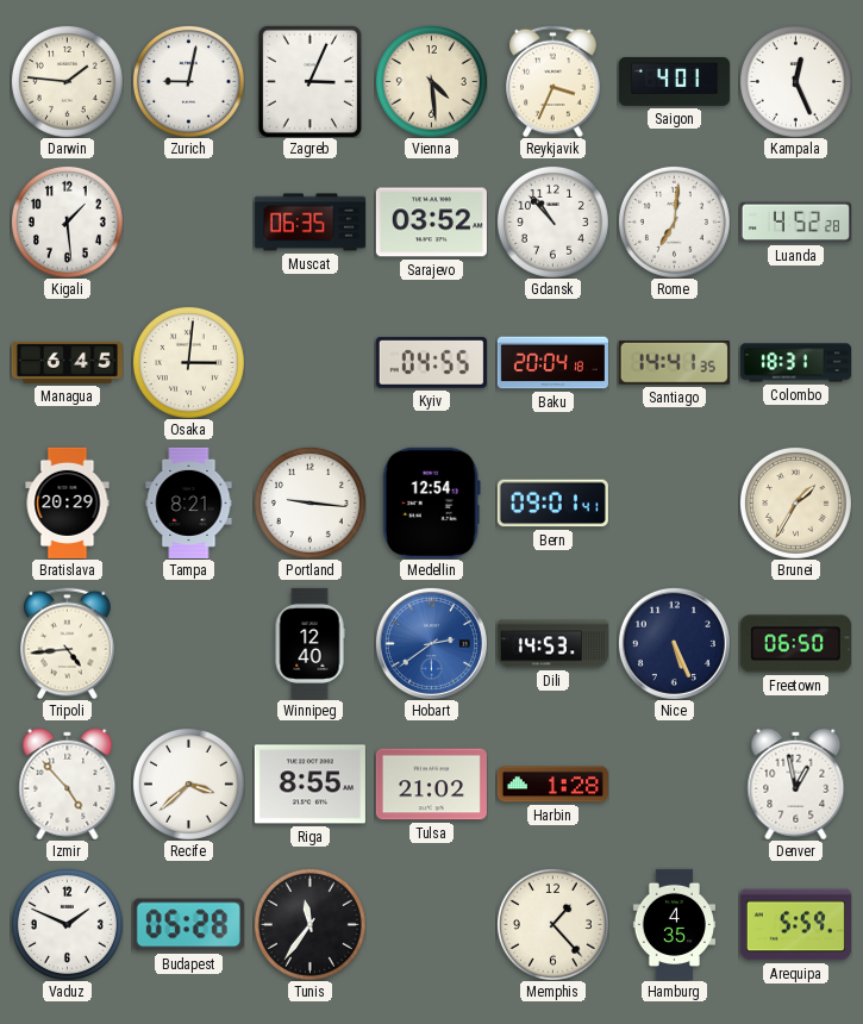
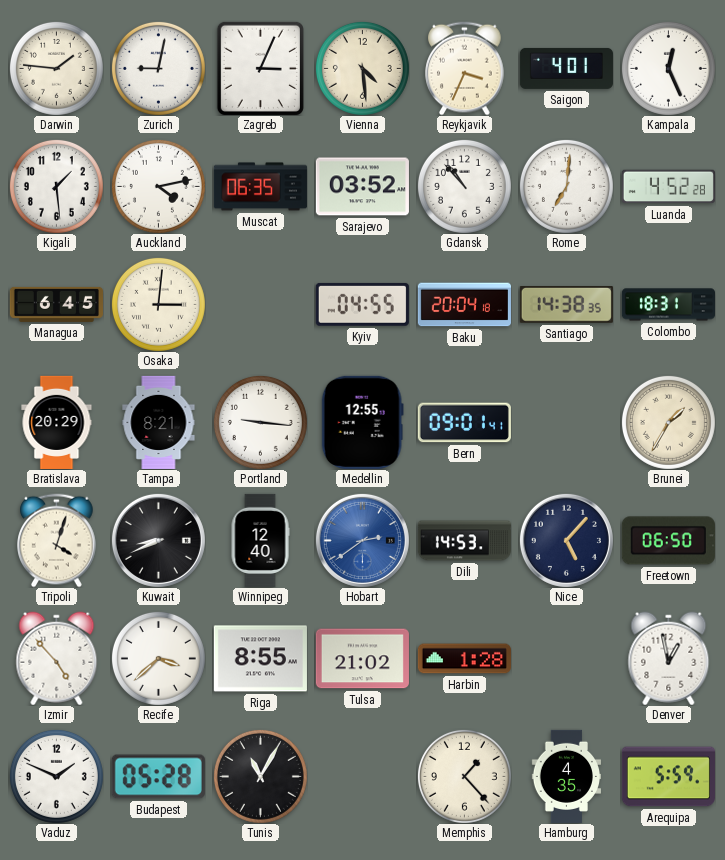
Auckland: none -> 4:13
Santiago: 14:41 -> 14:38
Medellin: 12:54 -> 12:55
Tripoli: 4:44 -> 4:03
Kuwait: none -> 8:41
Nice: 5:26 -> 5:07
Tunis: 11:36 -> 11:05
